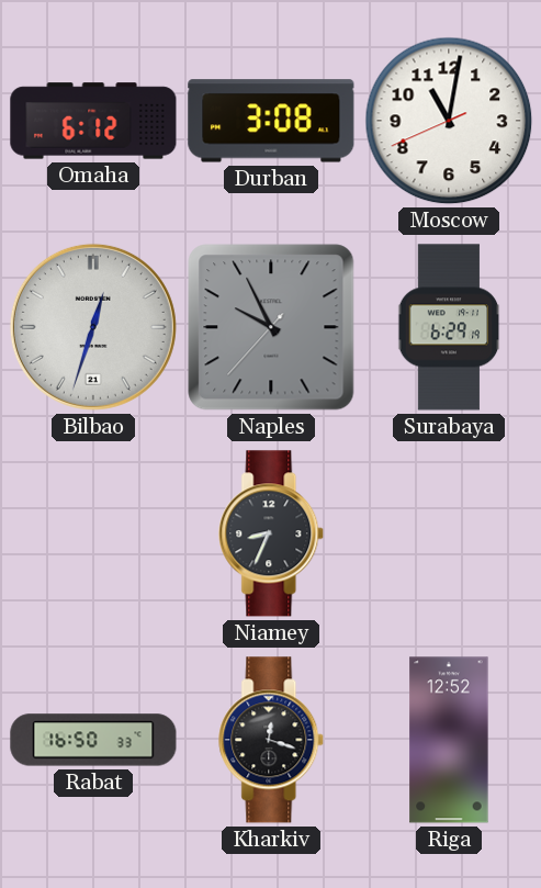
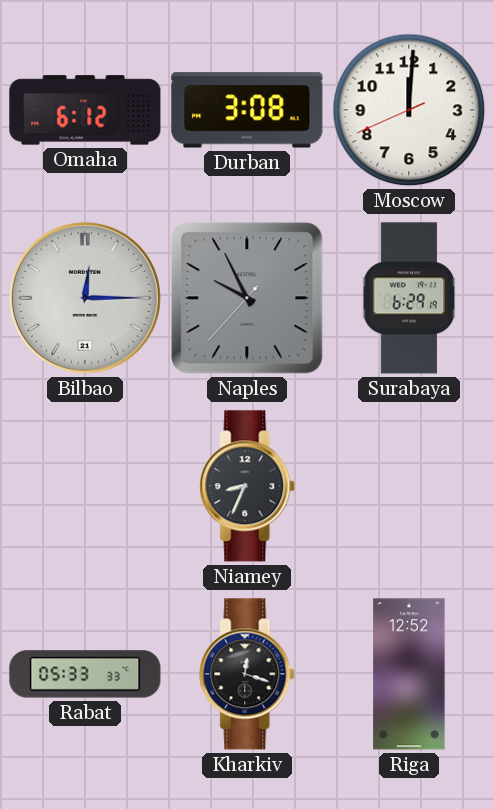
Moscow: 11:01 -> 12:00
Bilbao: 12:33 -> 12:15
Rabat: 16:50 -> 05:33
